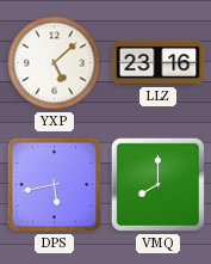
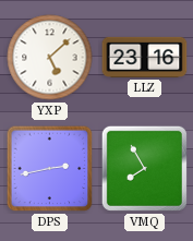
DPS: 5:43 -> 2:43
VMQ: 8:00 -> 7:55
